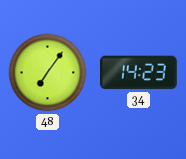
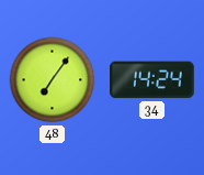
34: 14:23 -> 14:24
